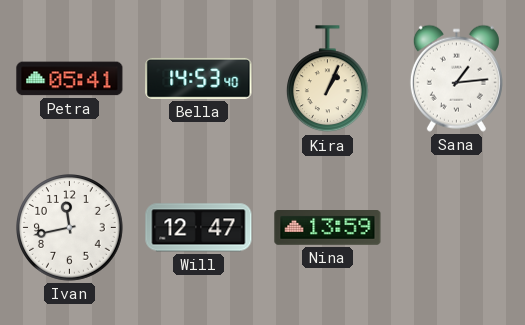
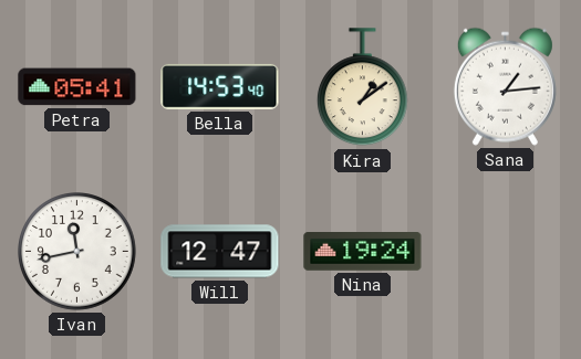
Kira: 1:04 -> 1:09
Nina: 13:59 -> 19:24
